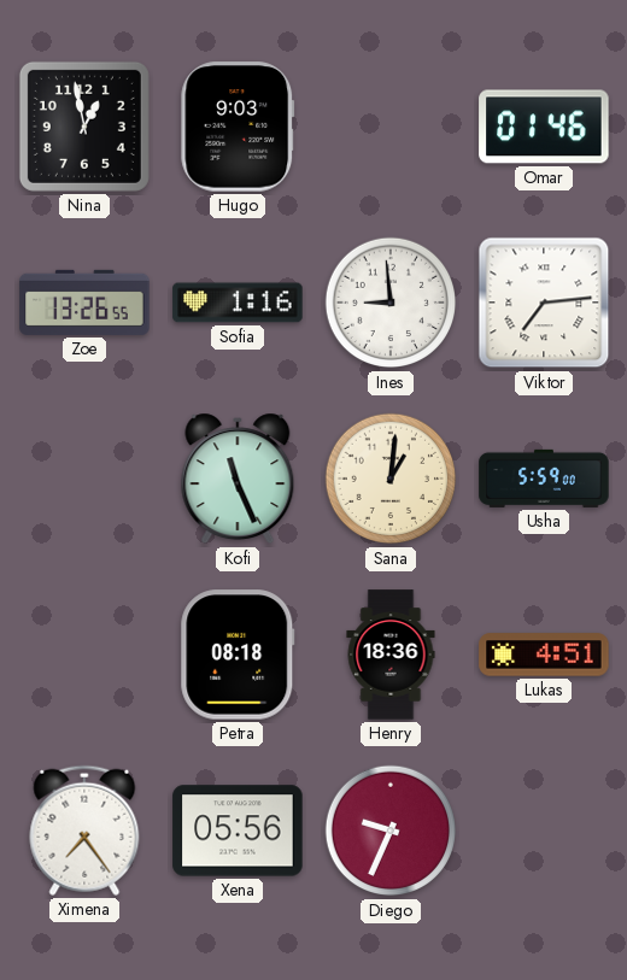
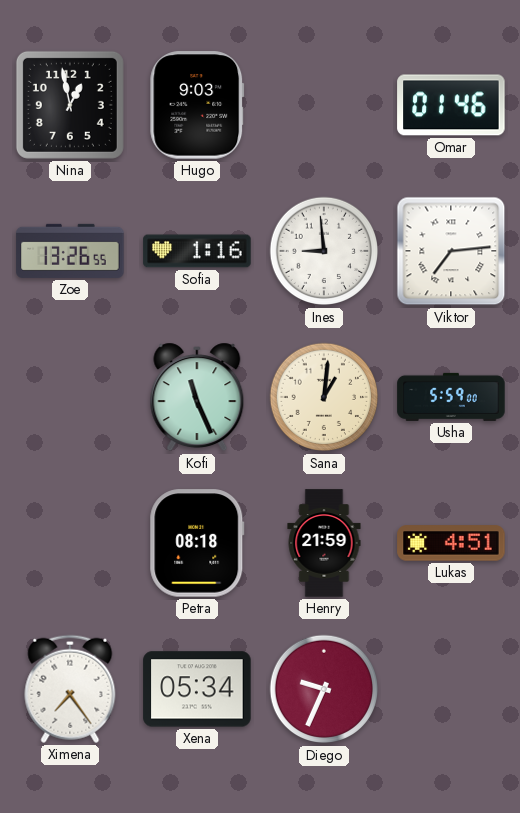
Henry: 18:36 -> 21:59
Xena: 05:56 -> 05:34
